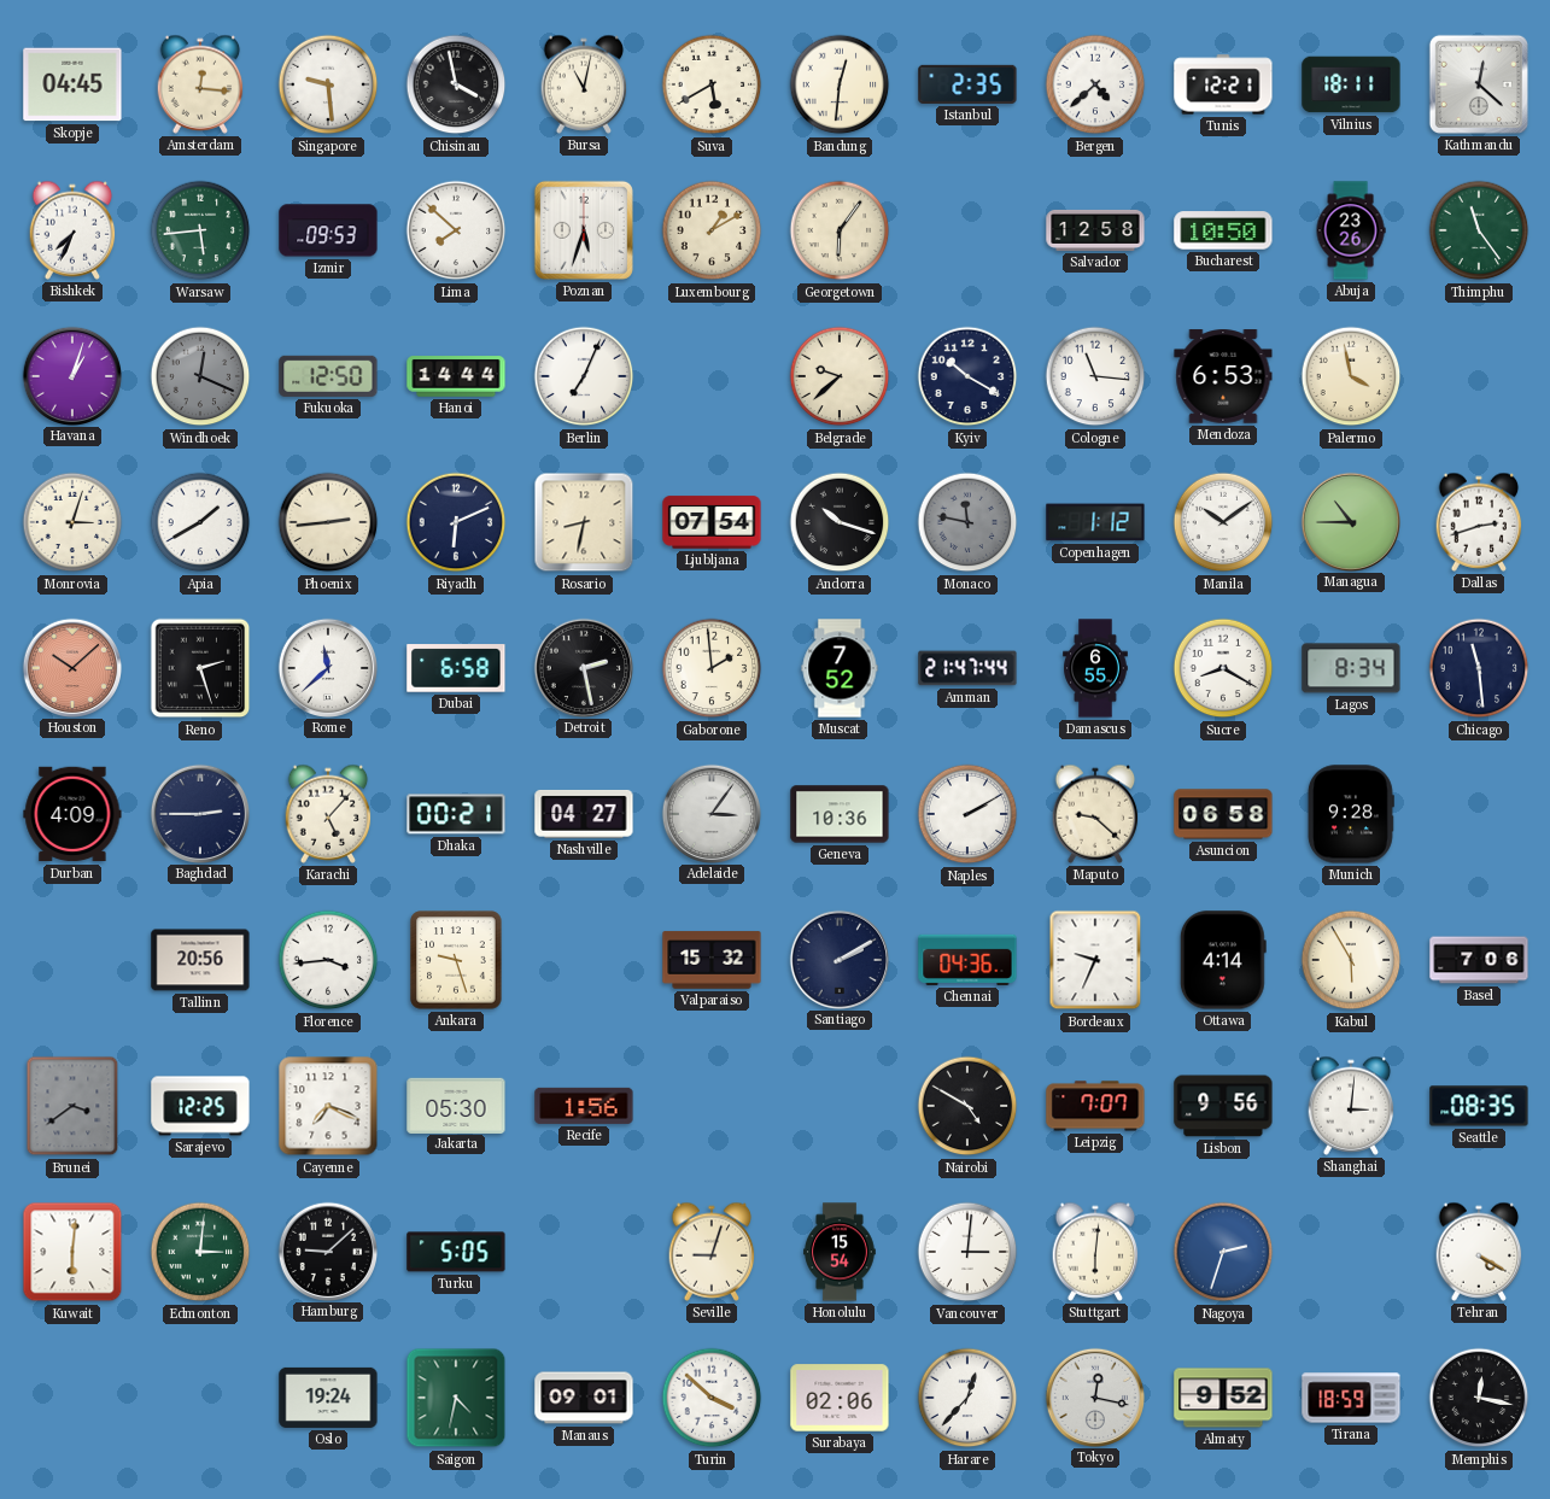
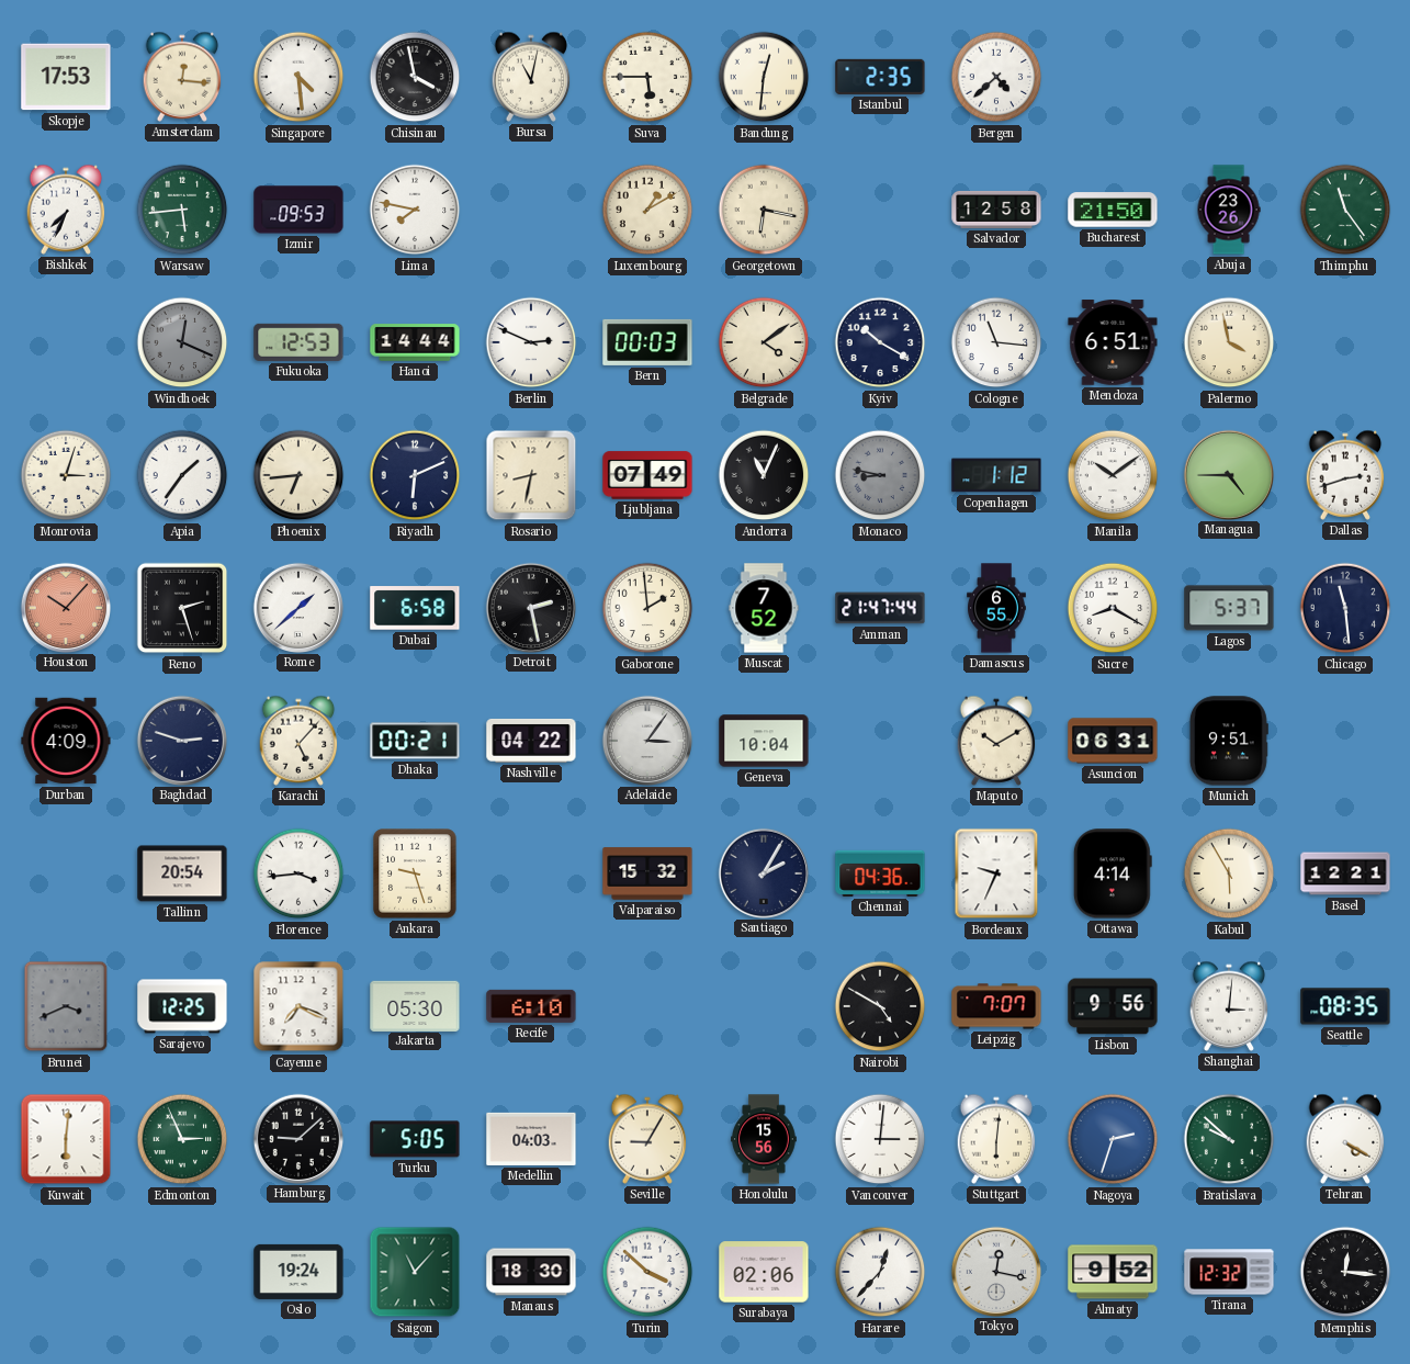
Skopje: 04:45 -> 17:53
Singapore: 9:29 -> 4:29
Suva: 5:40 -> 5:45
Tunis: 12:21 -> none
Vilnius: 18:11 -> none
Kathmandu: 12:22 -> none
Lima: 7:52 -> 7:47
Poznan: 5:33 -> none
Georgetown: 6:06 -> 6:17
Bucharest: 10:50 -> 21:50
Havana: 1:03 -> none
Fukuoka: 12:50 -> 12:53
Berlin: 7:04 -> 2:49
Bern: none -> 00:03
Belgrade: 9:38 -> 4:09
Mendoza: 6:53 -> 6:51
Apia: 1:40 -> 1:36
Phoenix: 2:44 -> 6:44
Ljubljana: 07:54 -> 07:49
Andorra: 10:18 -> 11:04
Monaco: 11:47 -> 8:47
Managua: 10:45 -> 4:45
Houston: 10:08 -> 10:07
Rome: 11:38 -> 1:38
Lagos: 8:34 -> 5:37
Baghdad: 2:45 -> 2:48
Nashville: 04:27 -> 04:22
Geneva: 10:36 -> 10:04
Naples: 2:10 -> none
Maputo: 9:22 -> 10:10
Asuncion: 06:58 -> 06:31
Munich: 9:28 -> 9:51
Tallinn: 20:56 -> 20:54
Santiago: 2:10 -> 2:05
Basel: 7:06 -> 12:21
Brunei: 3:39 -> 3:41
Recife: 1:56 -> 6:10
Edmonton: 3:01 -> 2:56
Medellin: none -> 04:03
Seville: 9:03 -> 9:05
Honolulu: 15:54 -> 15:56
Bratislava: none -> 9:52
Saigon: 4:32 -> 11:07
Manaus: 09:01 -> 18:30
Tirana: 18:59 -> 12:32
Memphis: 12:17 -> 12:16
